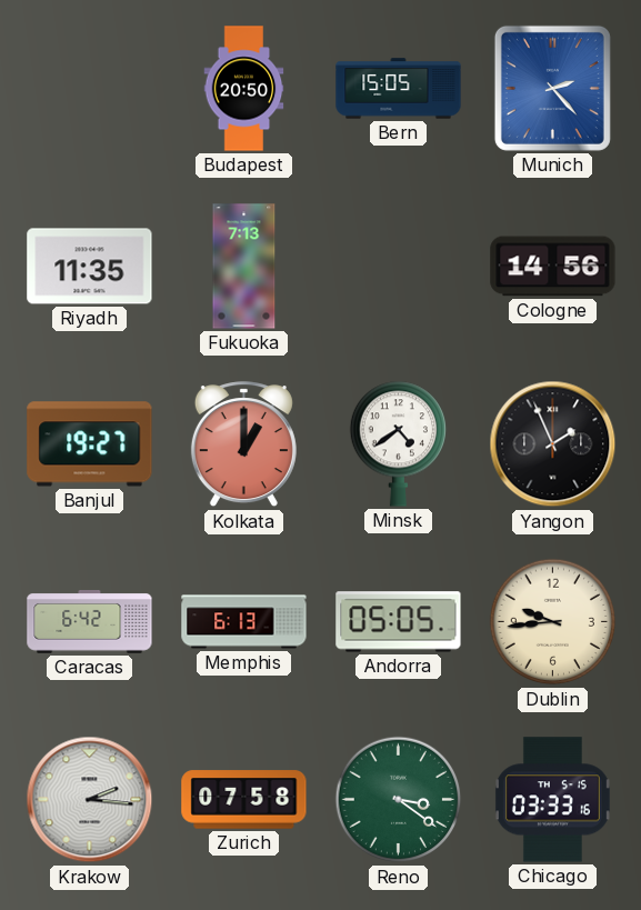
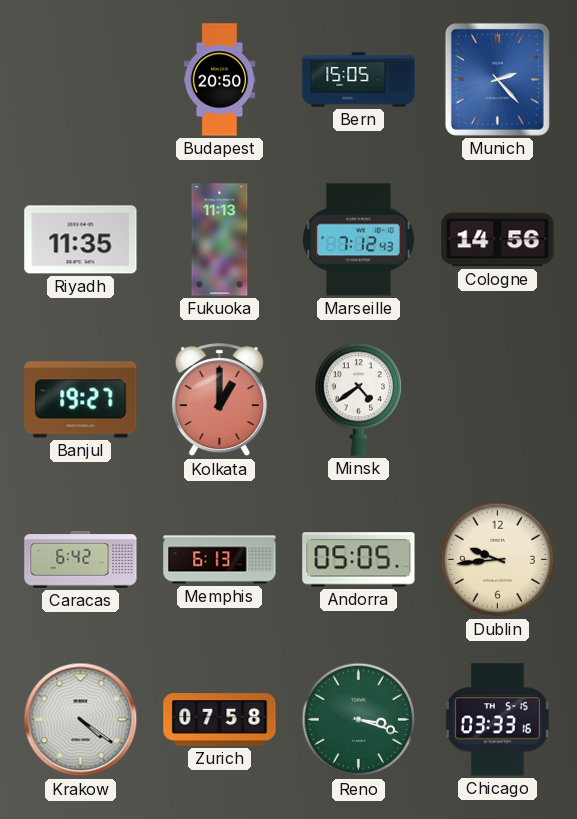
Fukuoka: 7:13 -> 11:13
Marseille: none -> 7:12
Yangon: 1:56 -> none
Krakow: 2:16 -> 4:21
Reno: 3:21 -> 3:18
